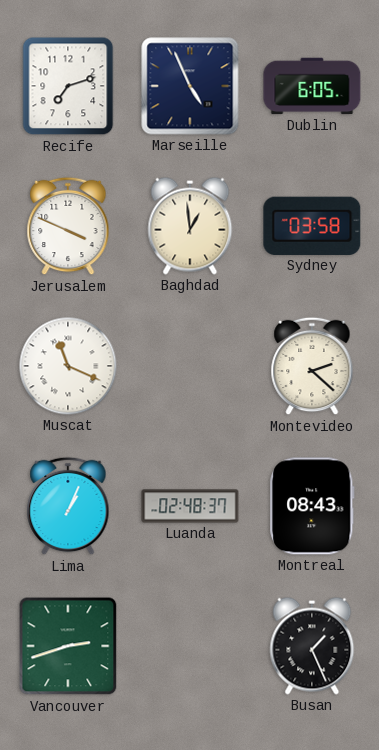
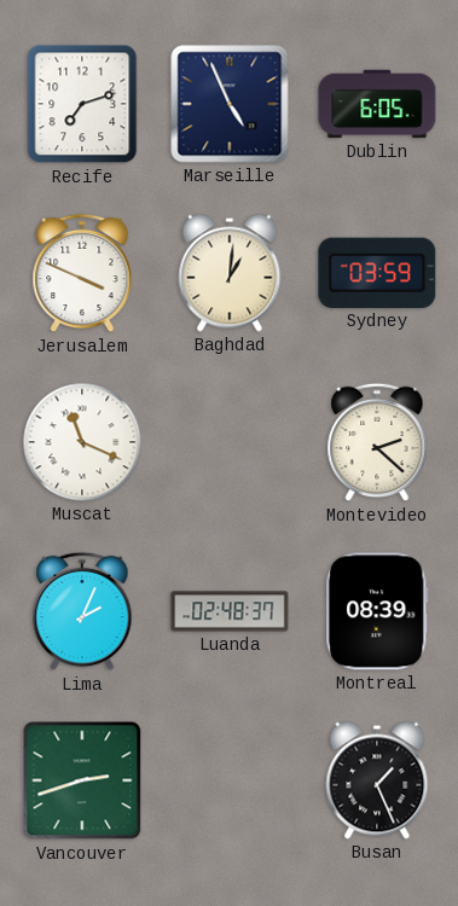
Baghdad: 12:59 -> 1:01
Sydney: 03:58 -> 03:59
Lima: 1:04 -> 2:04
Montreal: 08:43 -> 08:39
